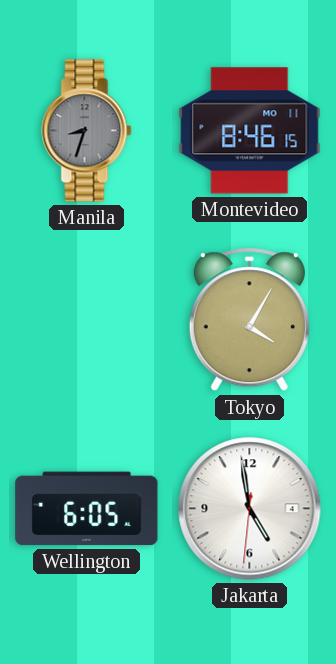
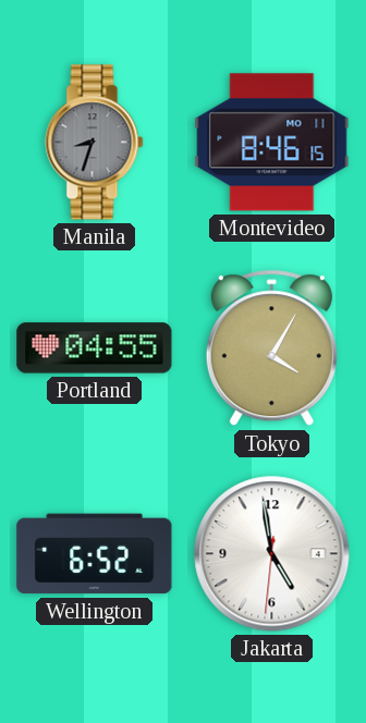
Portland: none -> 04:55
Wellington: 6:05 -> 6:52
